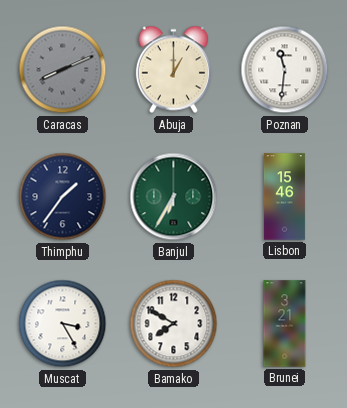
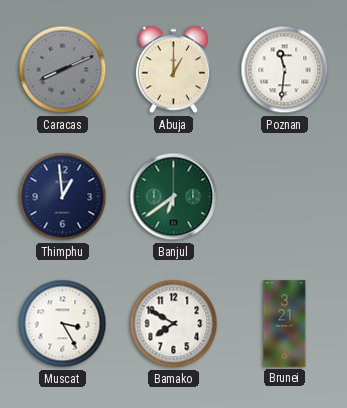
Thimphu: 1:36 -> 12:59
Banjul: 6:35 -> 6:39
Lisbon: 15:46 -> none
